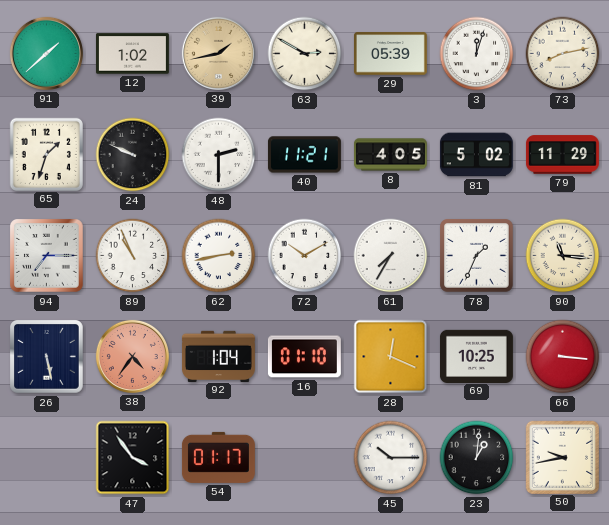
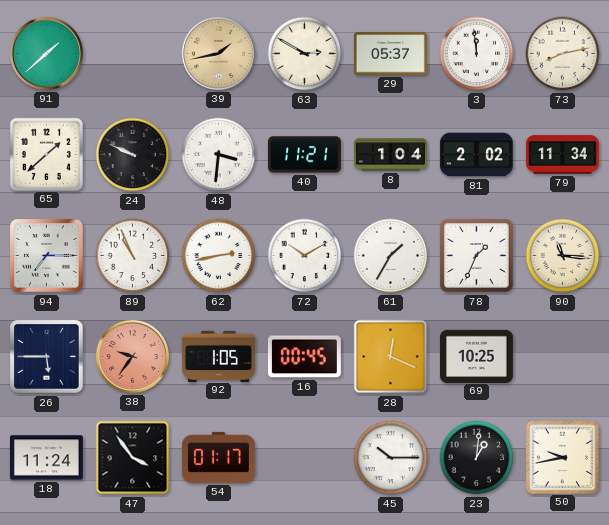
12: 1:02 -> none
29: 05:39 -> 05:37
3: 12:03 -> 11:59
65: 1:33 -> 1:38
48: 2:30 -> 3:31
8: 4:05 -> 1:04
81: 5:02 -> 2:02
79: 11:29 -> 11:34
61: 7:35 -> 1:35
26: 5:28 -> 5:45
38: 4:36 -> 9:36
92: 1:04 -> 1:05
16: 01:10 -> 00:45
66: 3:16 -> none
18: none -> 11:24
